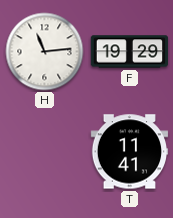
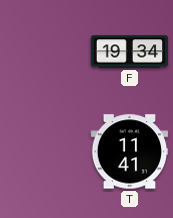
H: 11:14 -> none
F: 19:29 -> 19:34
